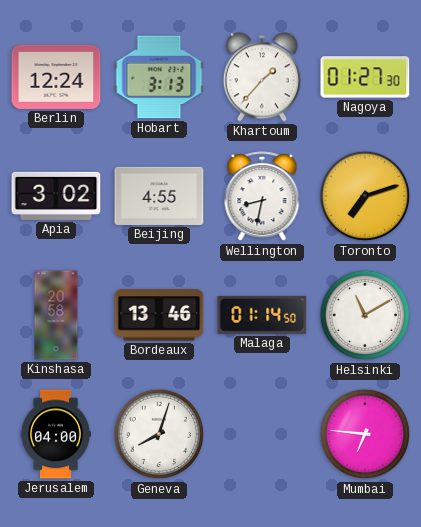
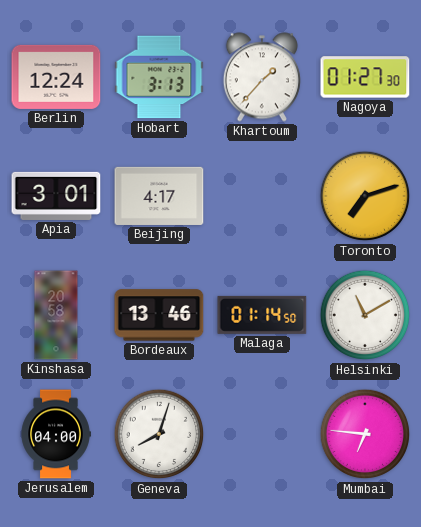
Apia: 3:02 -> 3:01
Beijing: 4:55 -> 4:17
Wellington: 8:32 -> none
